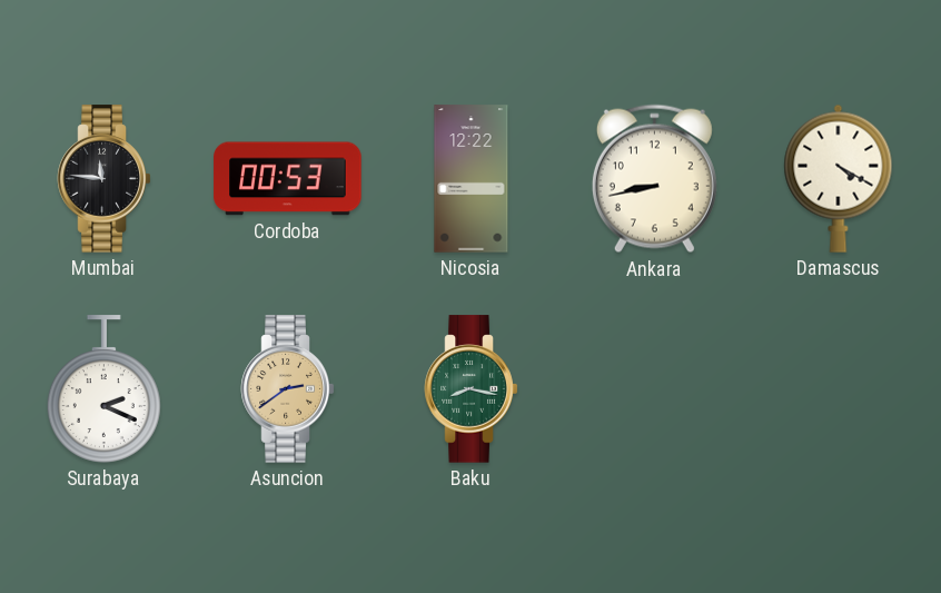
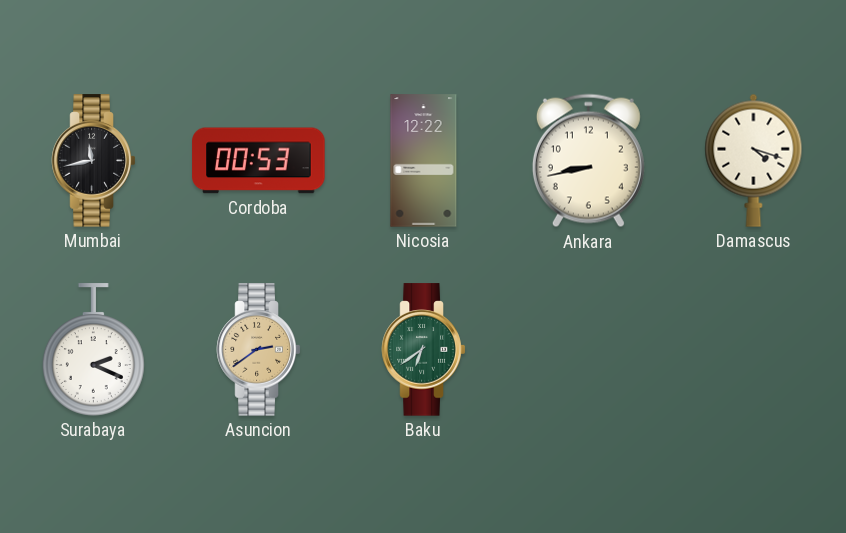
Mumbai: 11:46 -> 11:43
Damascus: 4:20 -> 4:18
Baku: 8:17 -> 6:39
